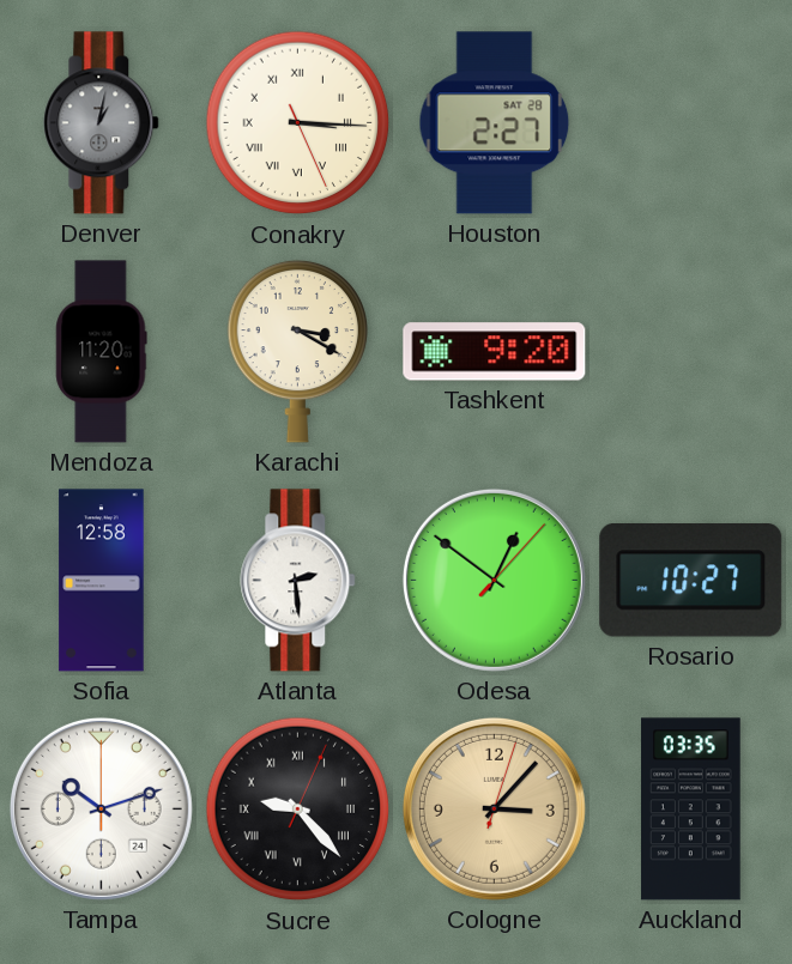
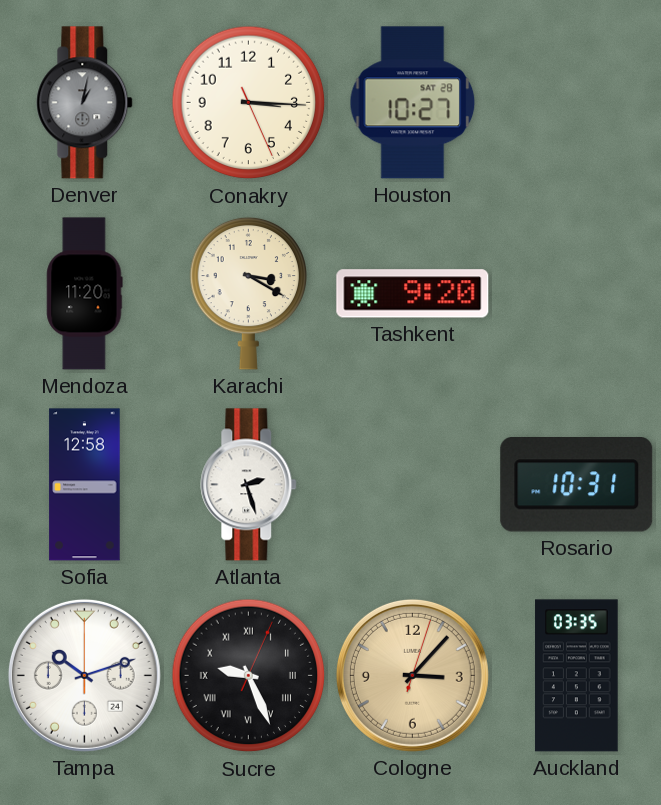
Conakry numerals: Roman -> Arabic
Houston: 2:27 -> 10:27
Atlanta: 2:29 -> 2:27
Odesa: 12:51 -> none
Rosario: 10:27 -> 10:31
Sucre: 9:23 -> 9:26
